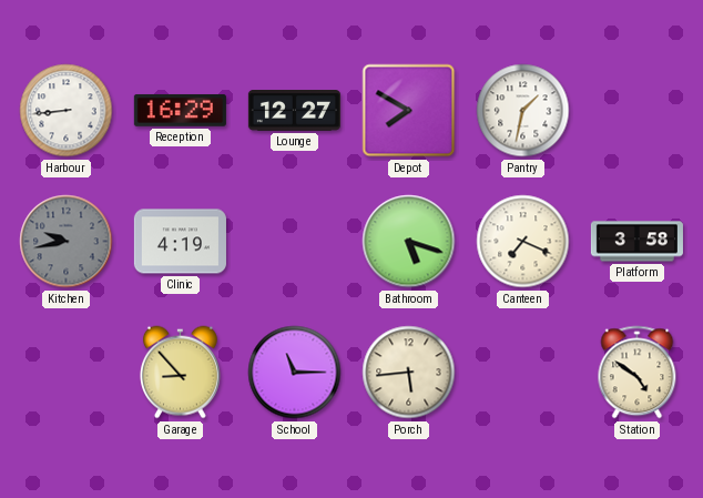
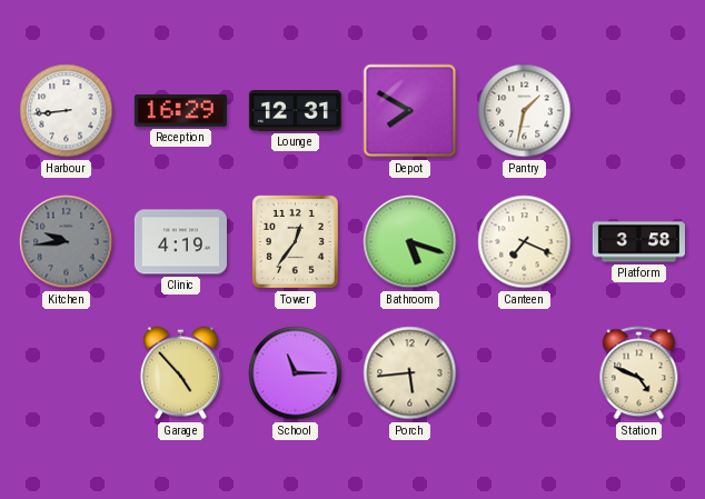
Lounge: 12:27 -> 12:31
Kitchen: 9:43 -> 9:44
Tower: none -> 12:36
Garage: 8:53 -> 4:53
Station: 4:51 -> 4:49
